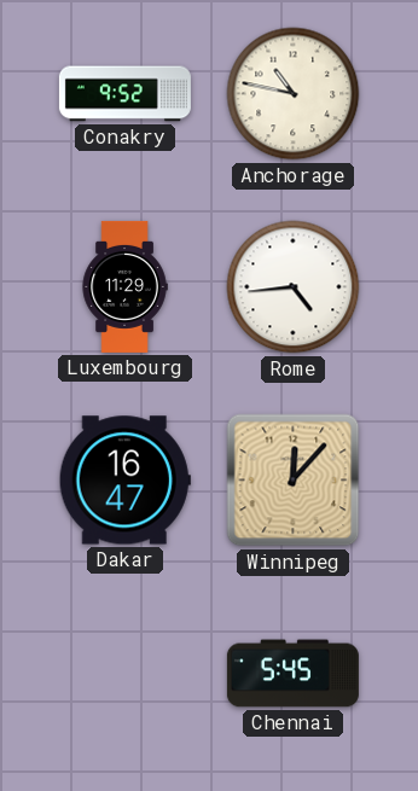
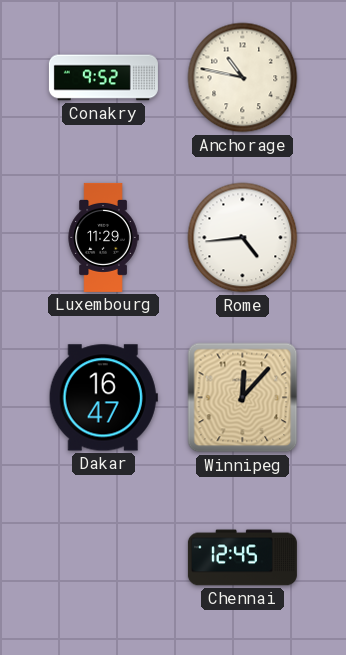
Chennai: 5:45 -> 12:45
